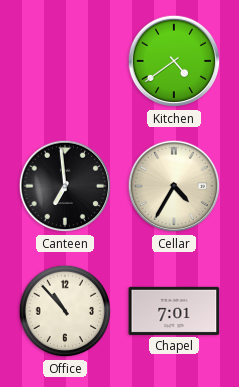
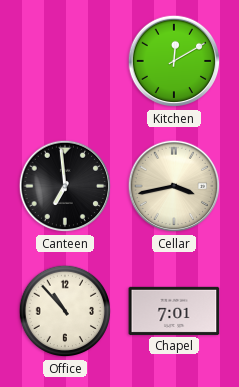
Kitchen: 4:39 -> 12:10
Cellar: 4:35 -> 3:43
